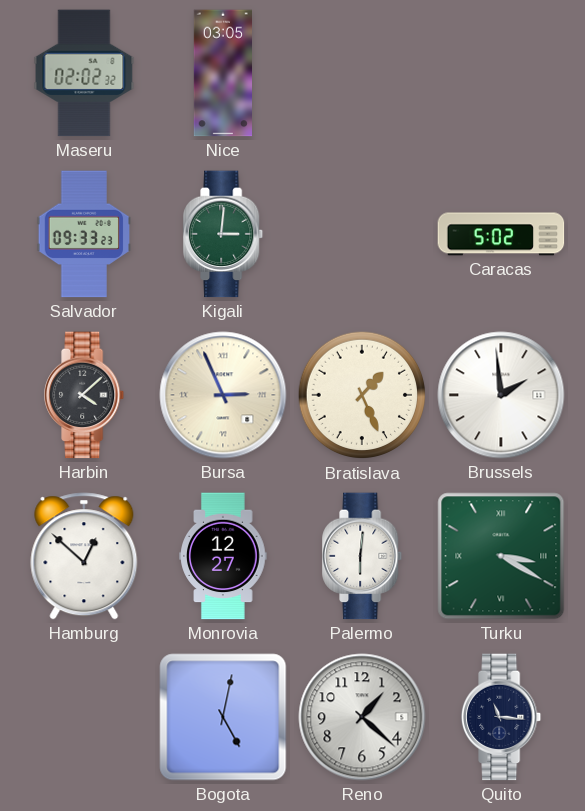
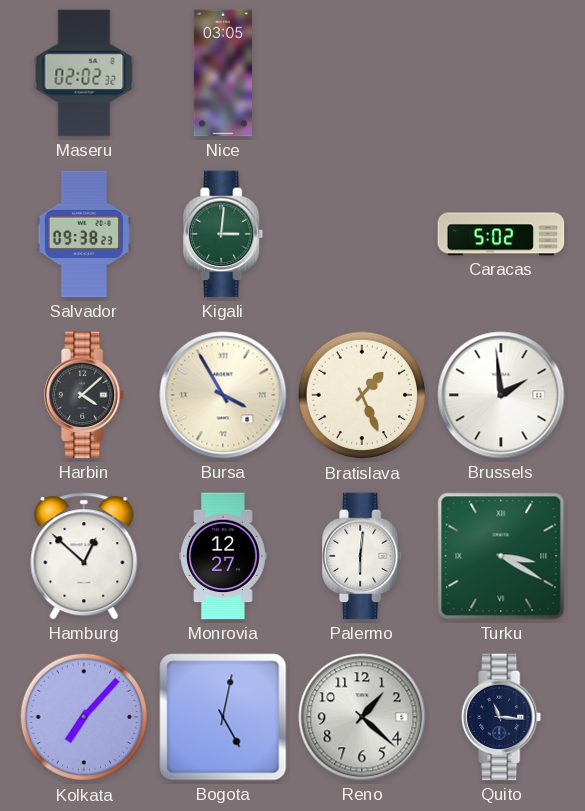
Salvador: 09:33 -> 09:38
Bursa: 2:56 -> 3:55
Kolkata: none -> 7:07
